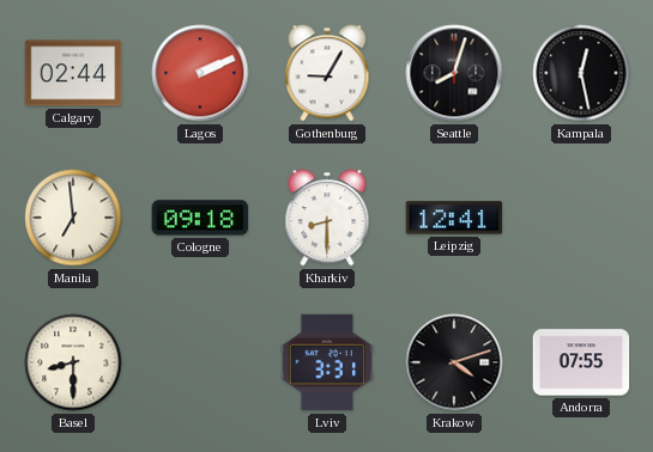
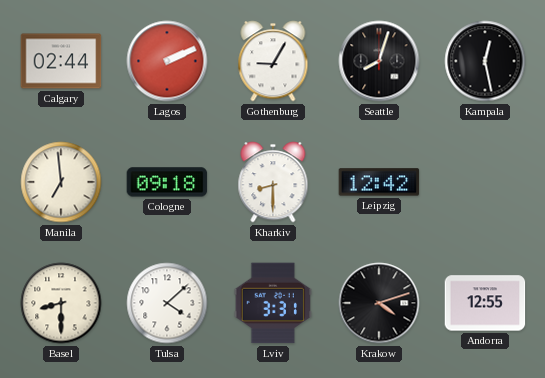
Leipzig: 12:41 -> 12:42
Tulsa: none -> 4:08
Andorra: 07:55 -> 12:55
